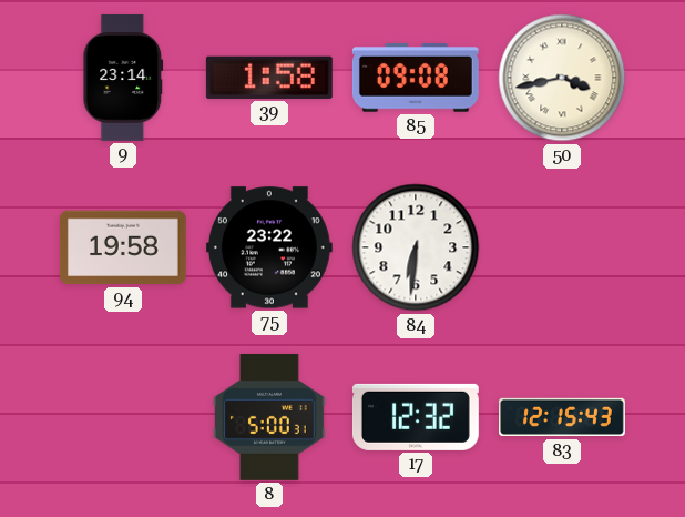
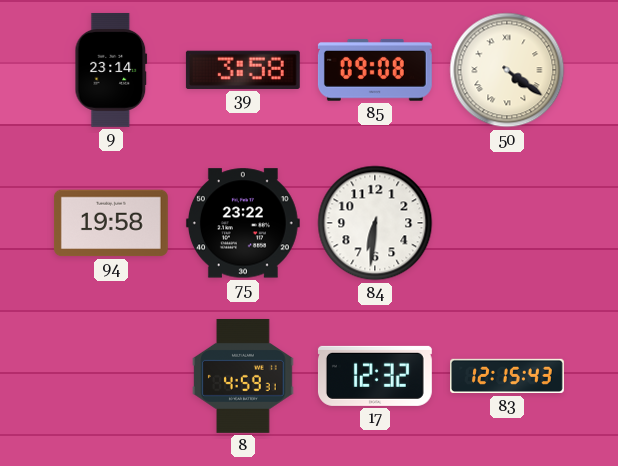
39: 1:58 -> 3:58
50: 3:43 -> 4:21
8: 5:00 -> 4:59
